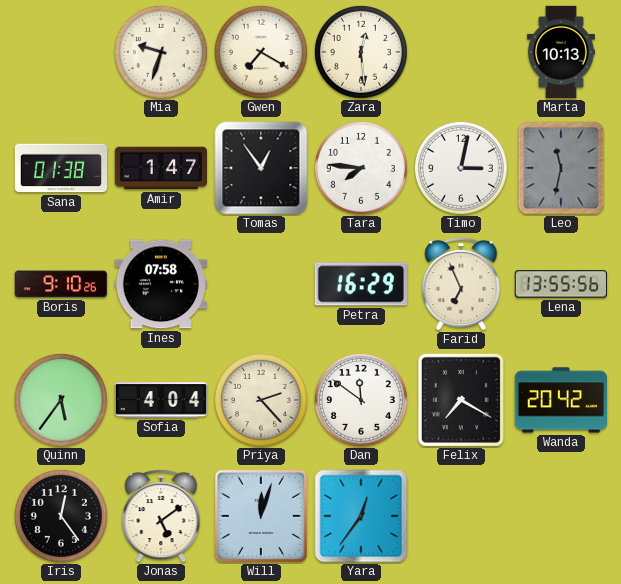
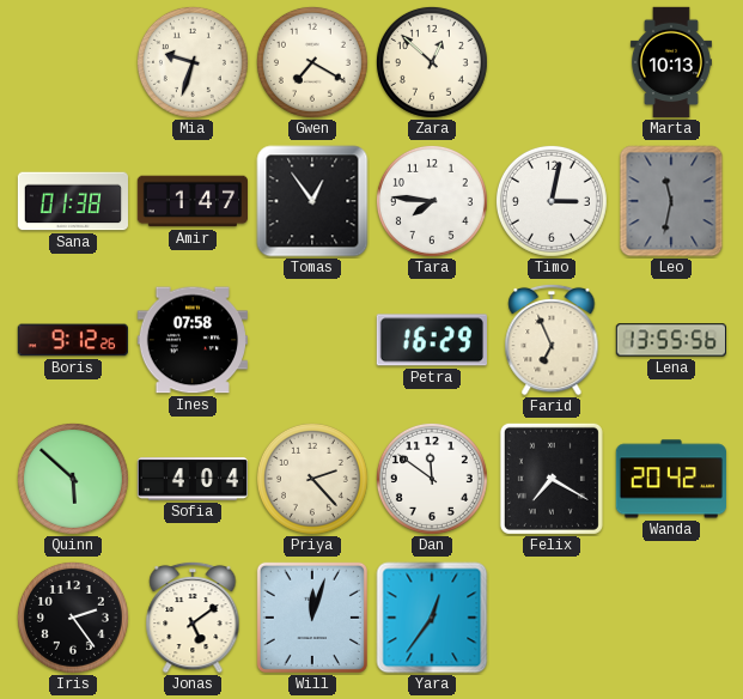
Zara: 12:29 -> 12:52
Boris: 9:10 -> 9:12
Quinn: 5:36 -> 5:52
Iris: 12:24 -> 2:24
